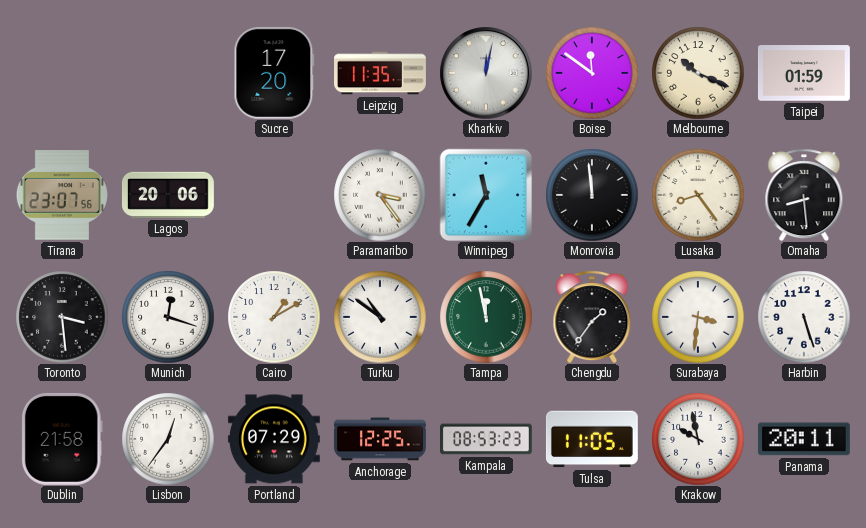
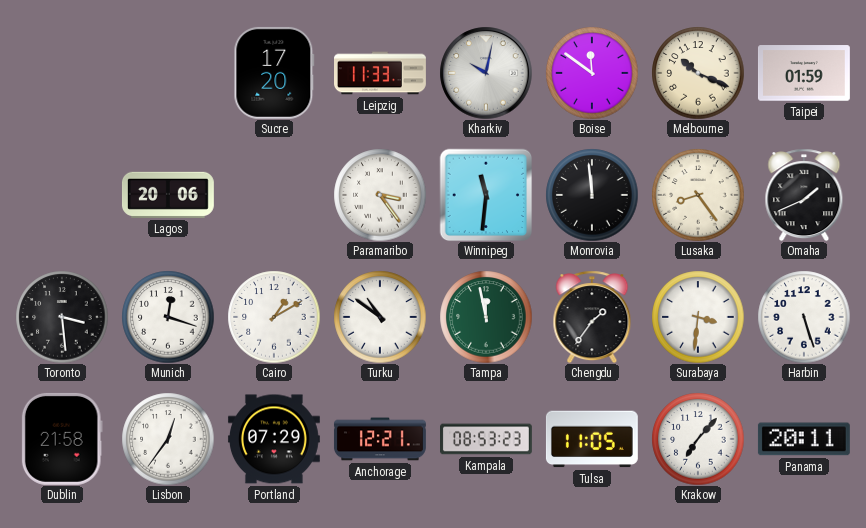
Leipzig: 11:35 -> 11:33
Kharkiv: 12:02 -> 10:02
Tirana: 23:07 -> none
Winnipeg: 11:35 -> 11:31
Omaha: 8:29 -> 1:41
Anchorage: 12:25 -> 12:21
Krakow: 9:58 -> 7:07
